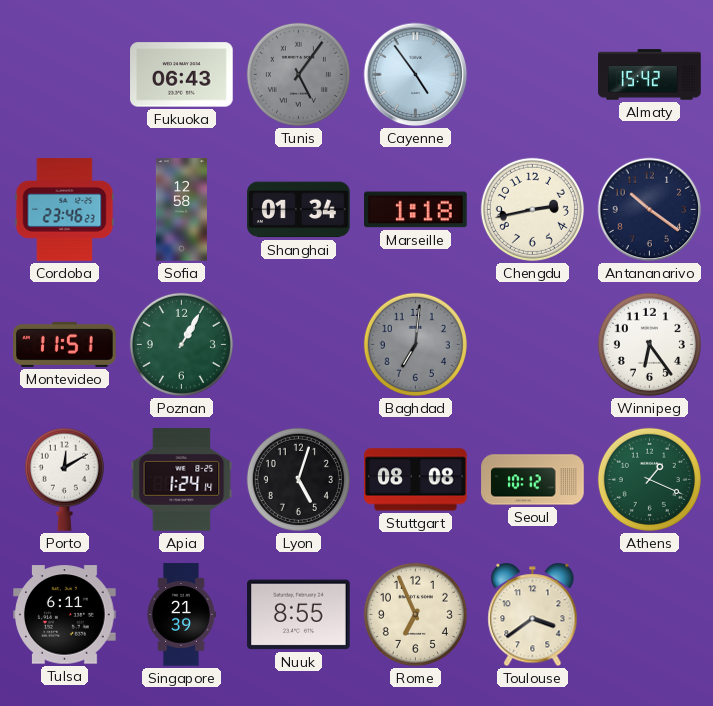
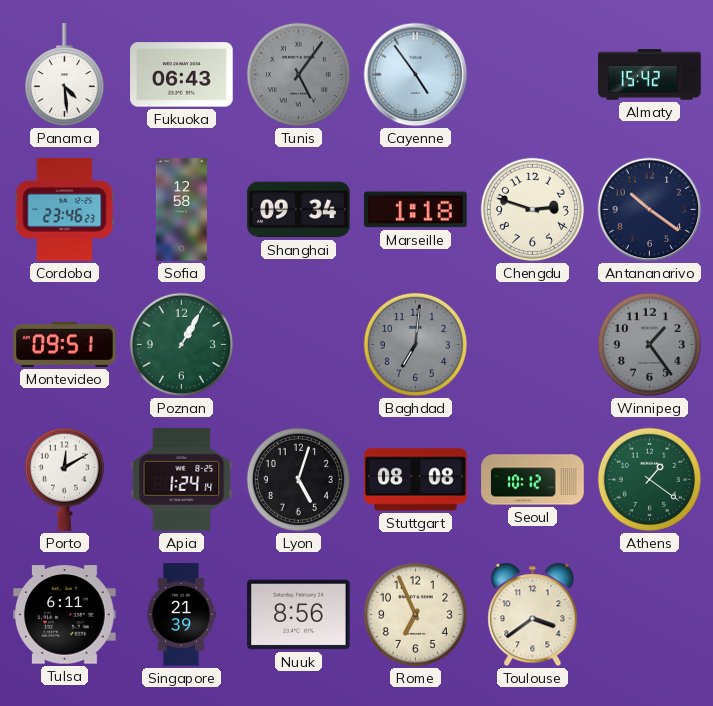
Panama: none -> 4:29
Shanghai: 01:34 -> 09:34
Chengdu: 2:43 -> 2:48
Montevideo: 11:51 -> 09:51
Winnipeg: 6:24 -> 1:24
Winnipeg dial: white -> grey
Athens: 1:19 -> 1:21
Nuuk: 8:55 -> 8:56
